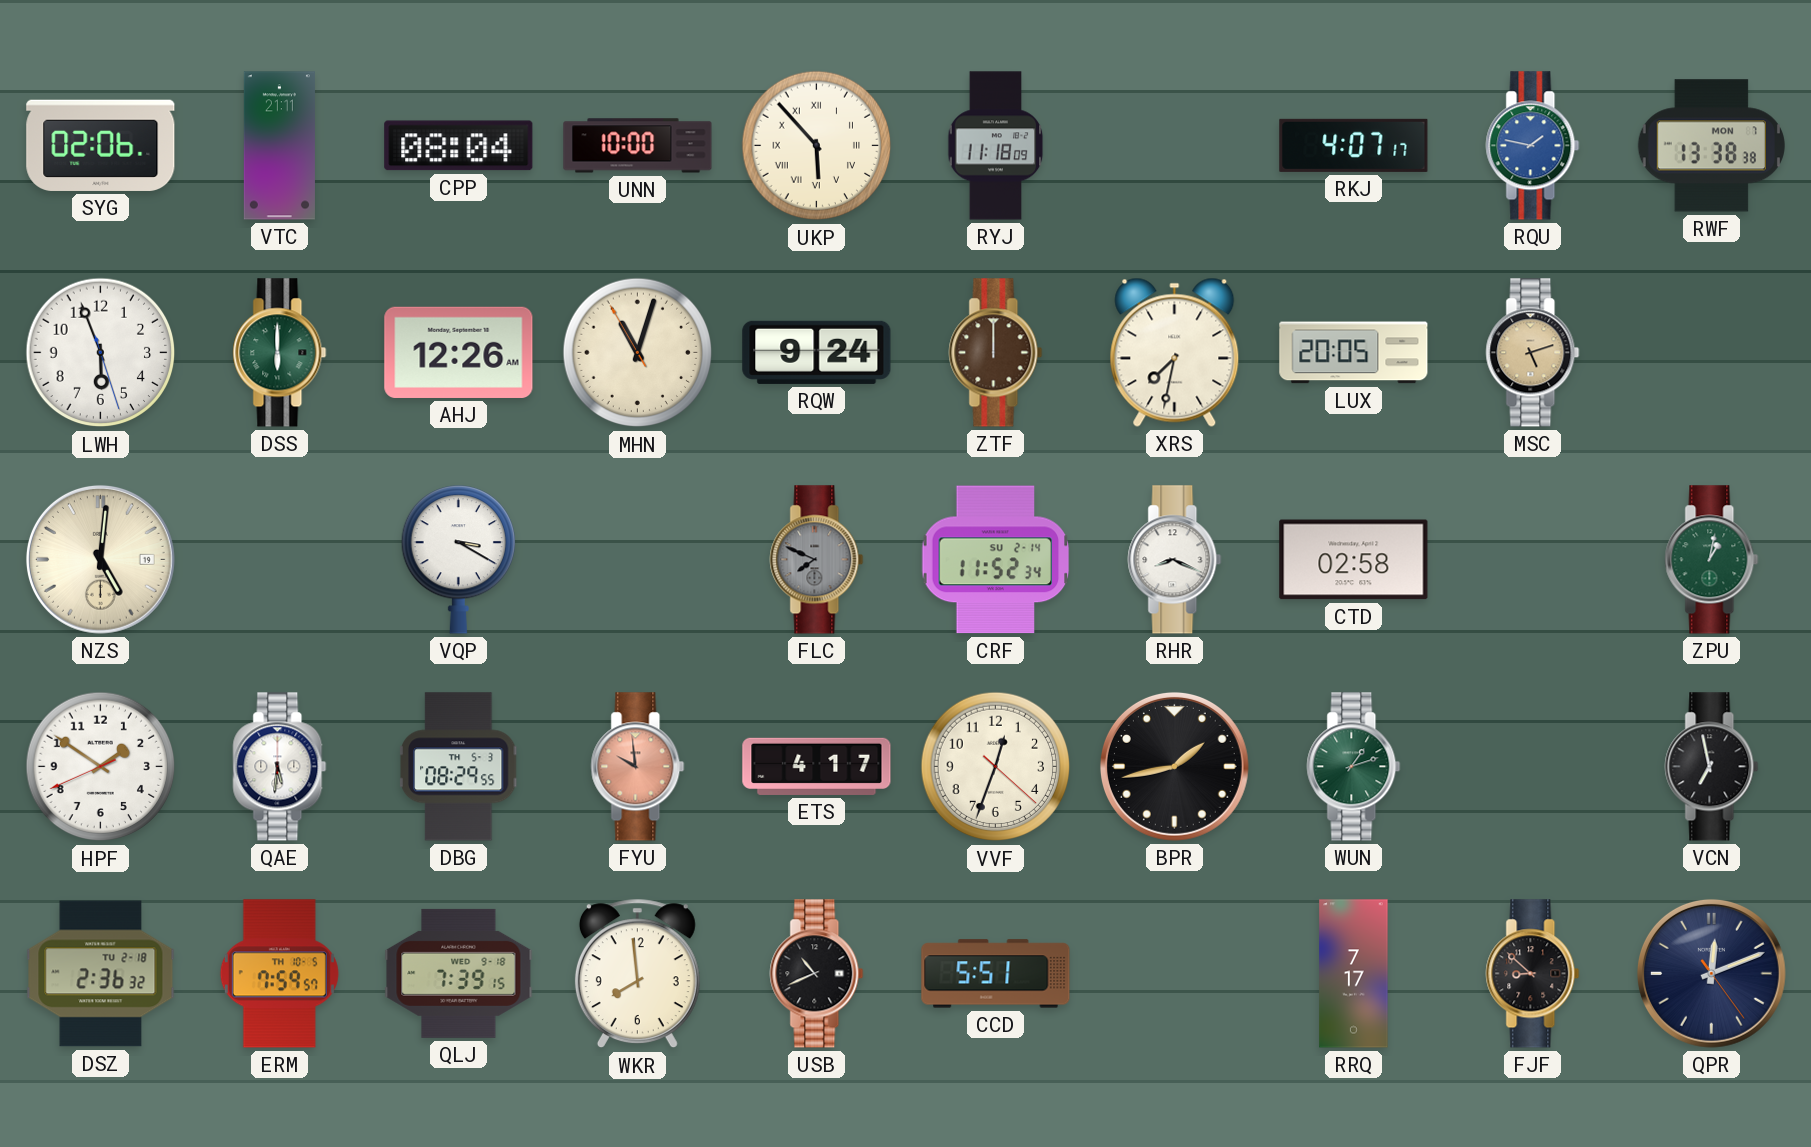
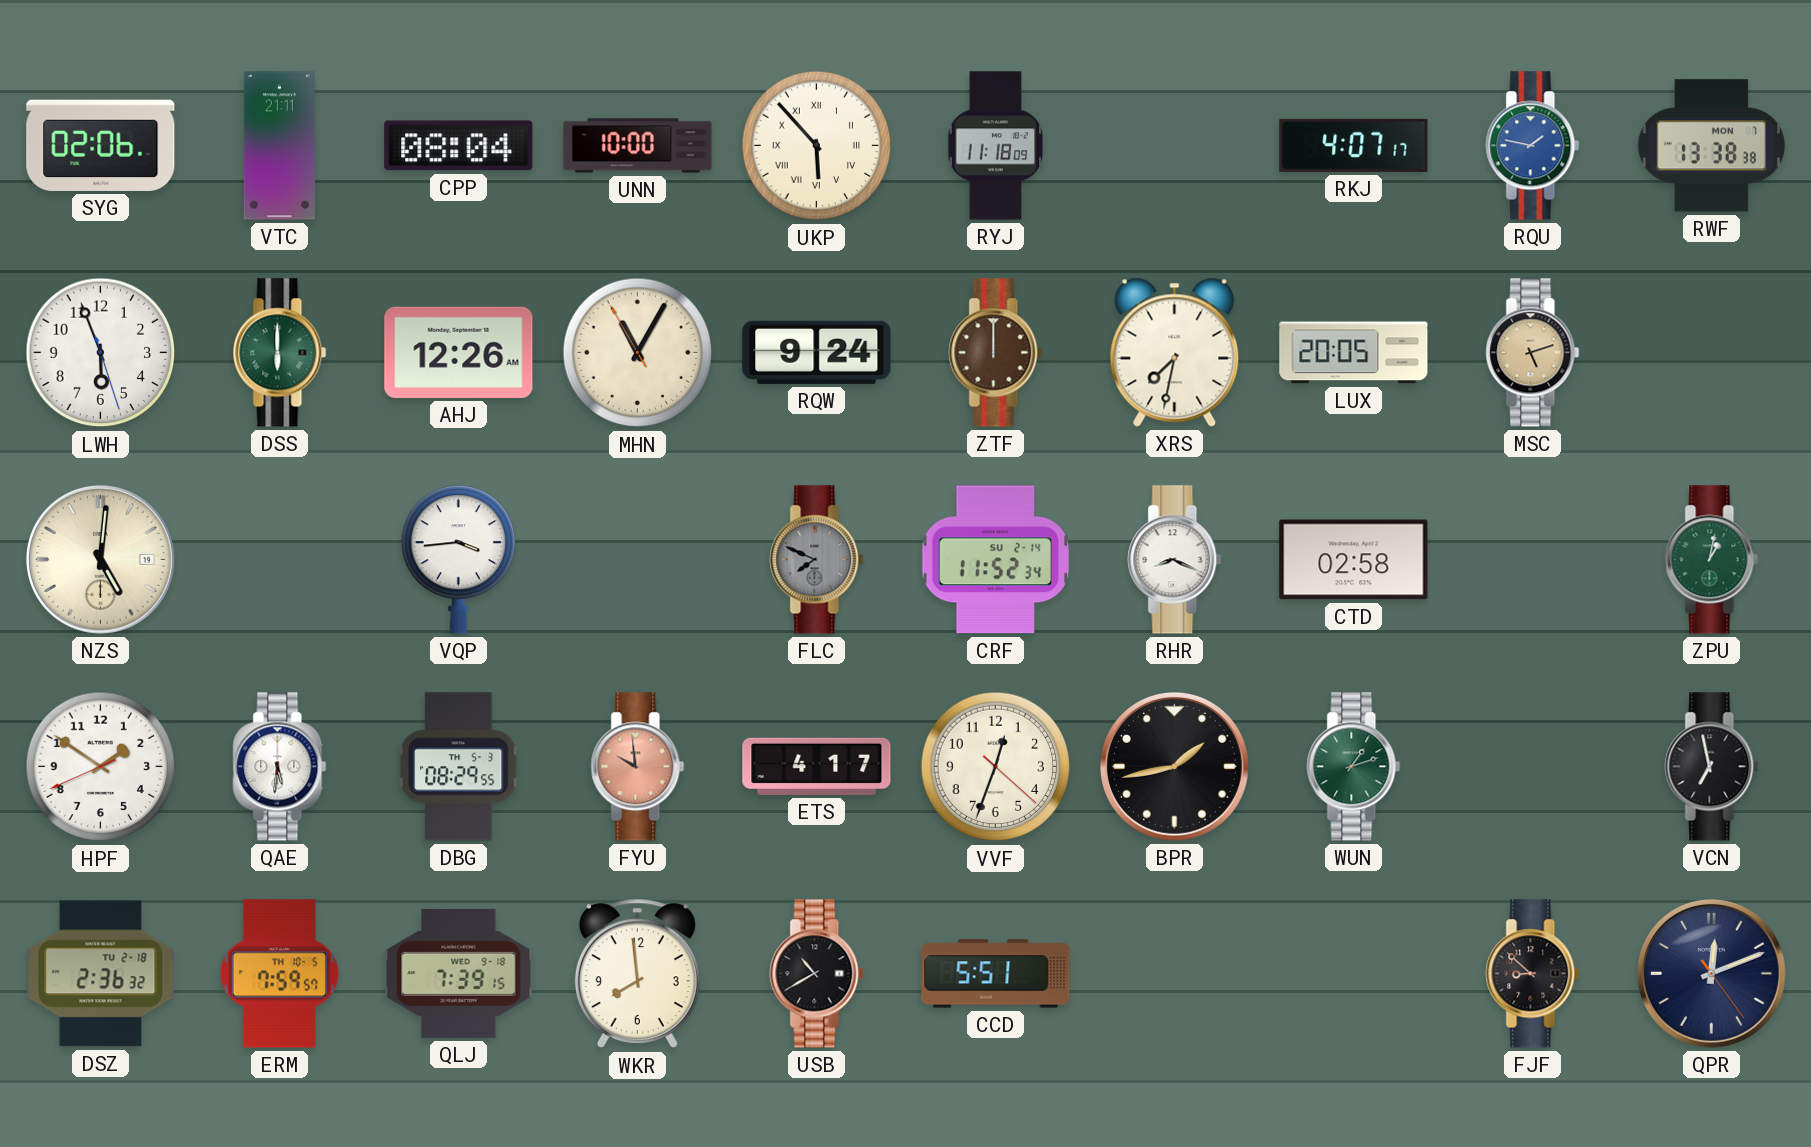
MHN: 11:02 -> 11:04
VQP: 3:20 -> 3:44
USB: 10:41 -> 10:40
RRQ: 7:17 -> none
